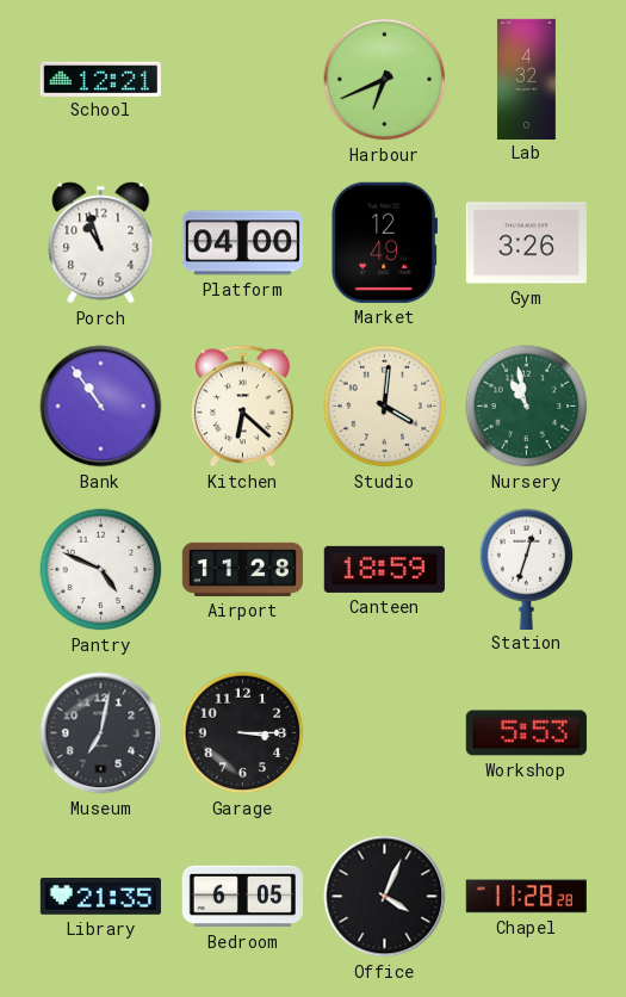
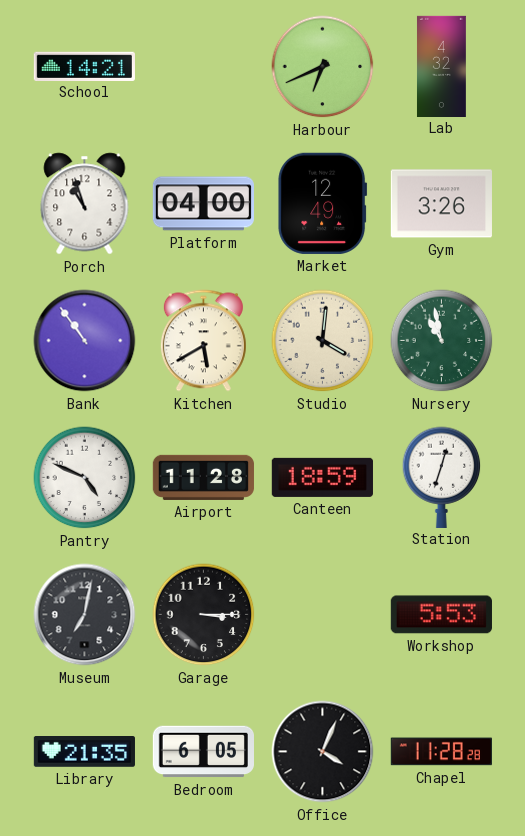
School: 12:21 -> 14:21
Kitchen: 6:22 -> 5:40
